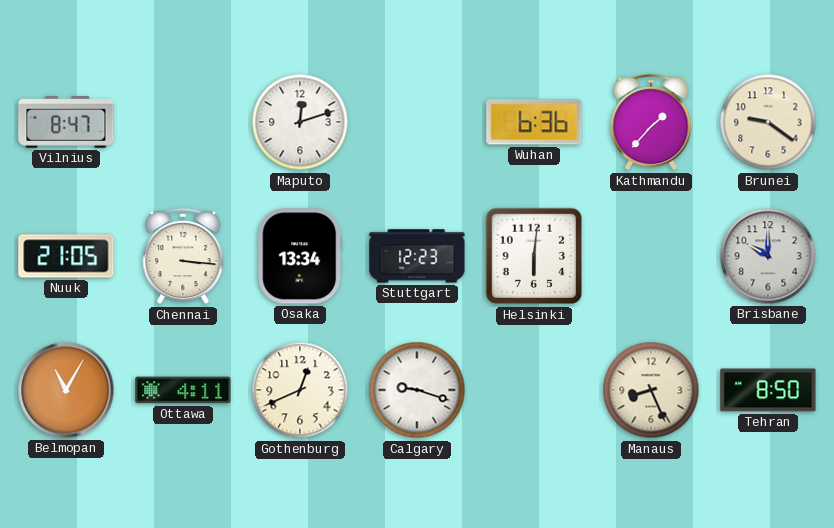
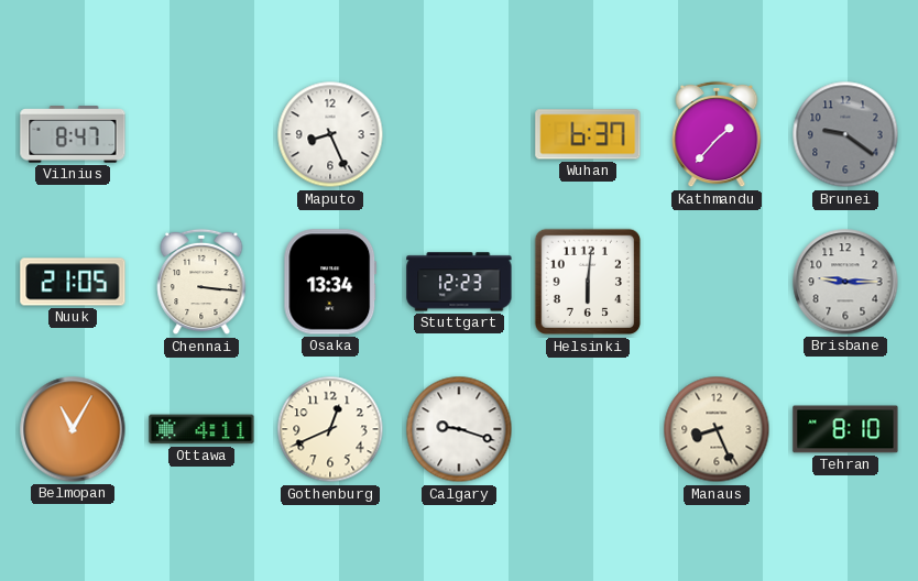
Maputo: 12:12 -> 8:26
Wuhan: 6:36 -> 6:37
Brunei dial: cream -> grey
Brisbane: 10:00 -> 9:15
Tehran: 8:50 -> 8:10
